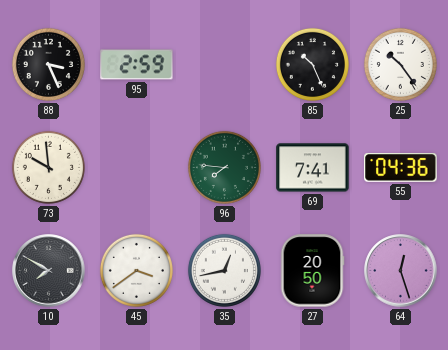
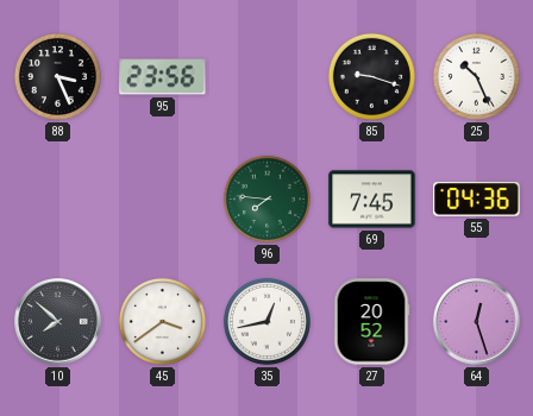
95: 2:59 -> 23:56
85: 10:26 -> 9:18
25: 10:24 -> 10:26
73: 9:59 -> none
69: 7:41 -> 7:45
10: 7:50 -> 7:52
27: 20:50 -> 20:52
